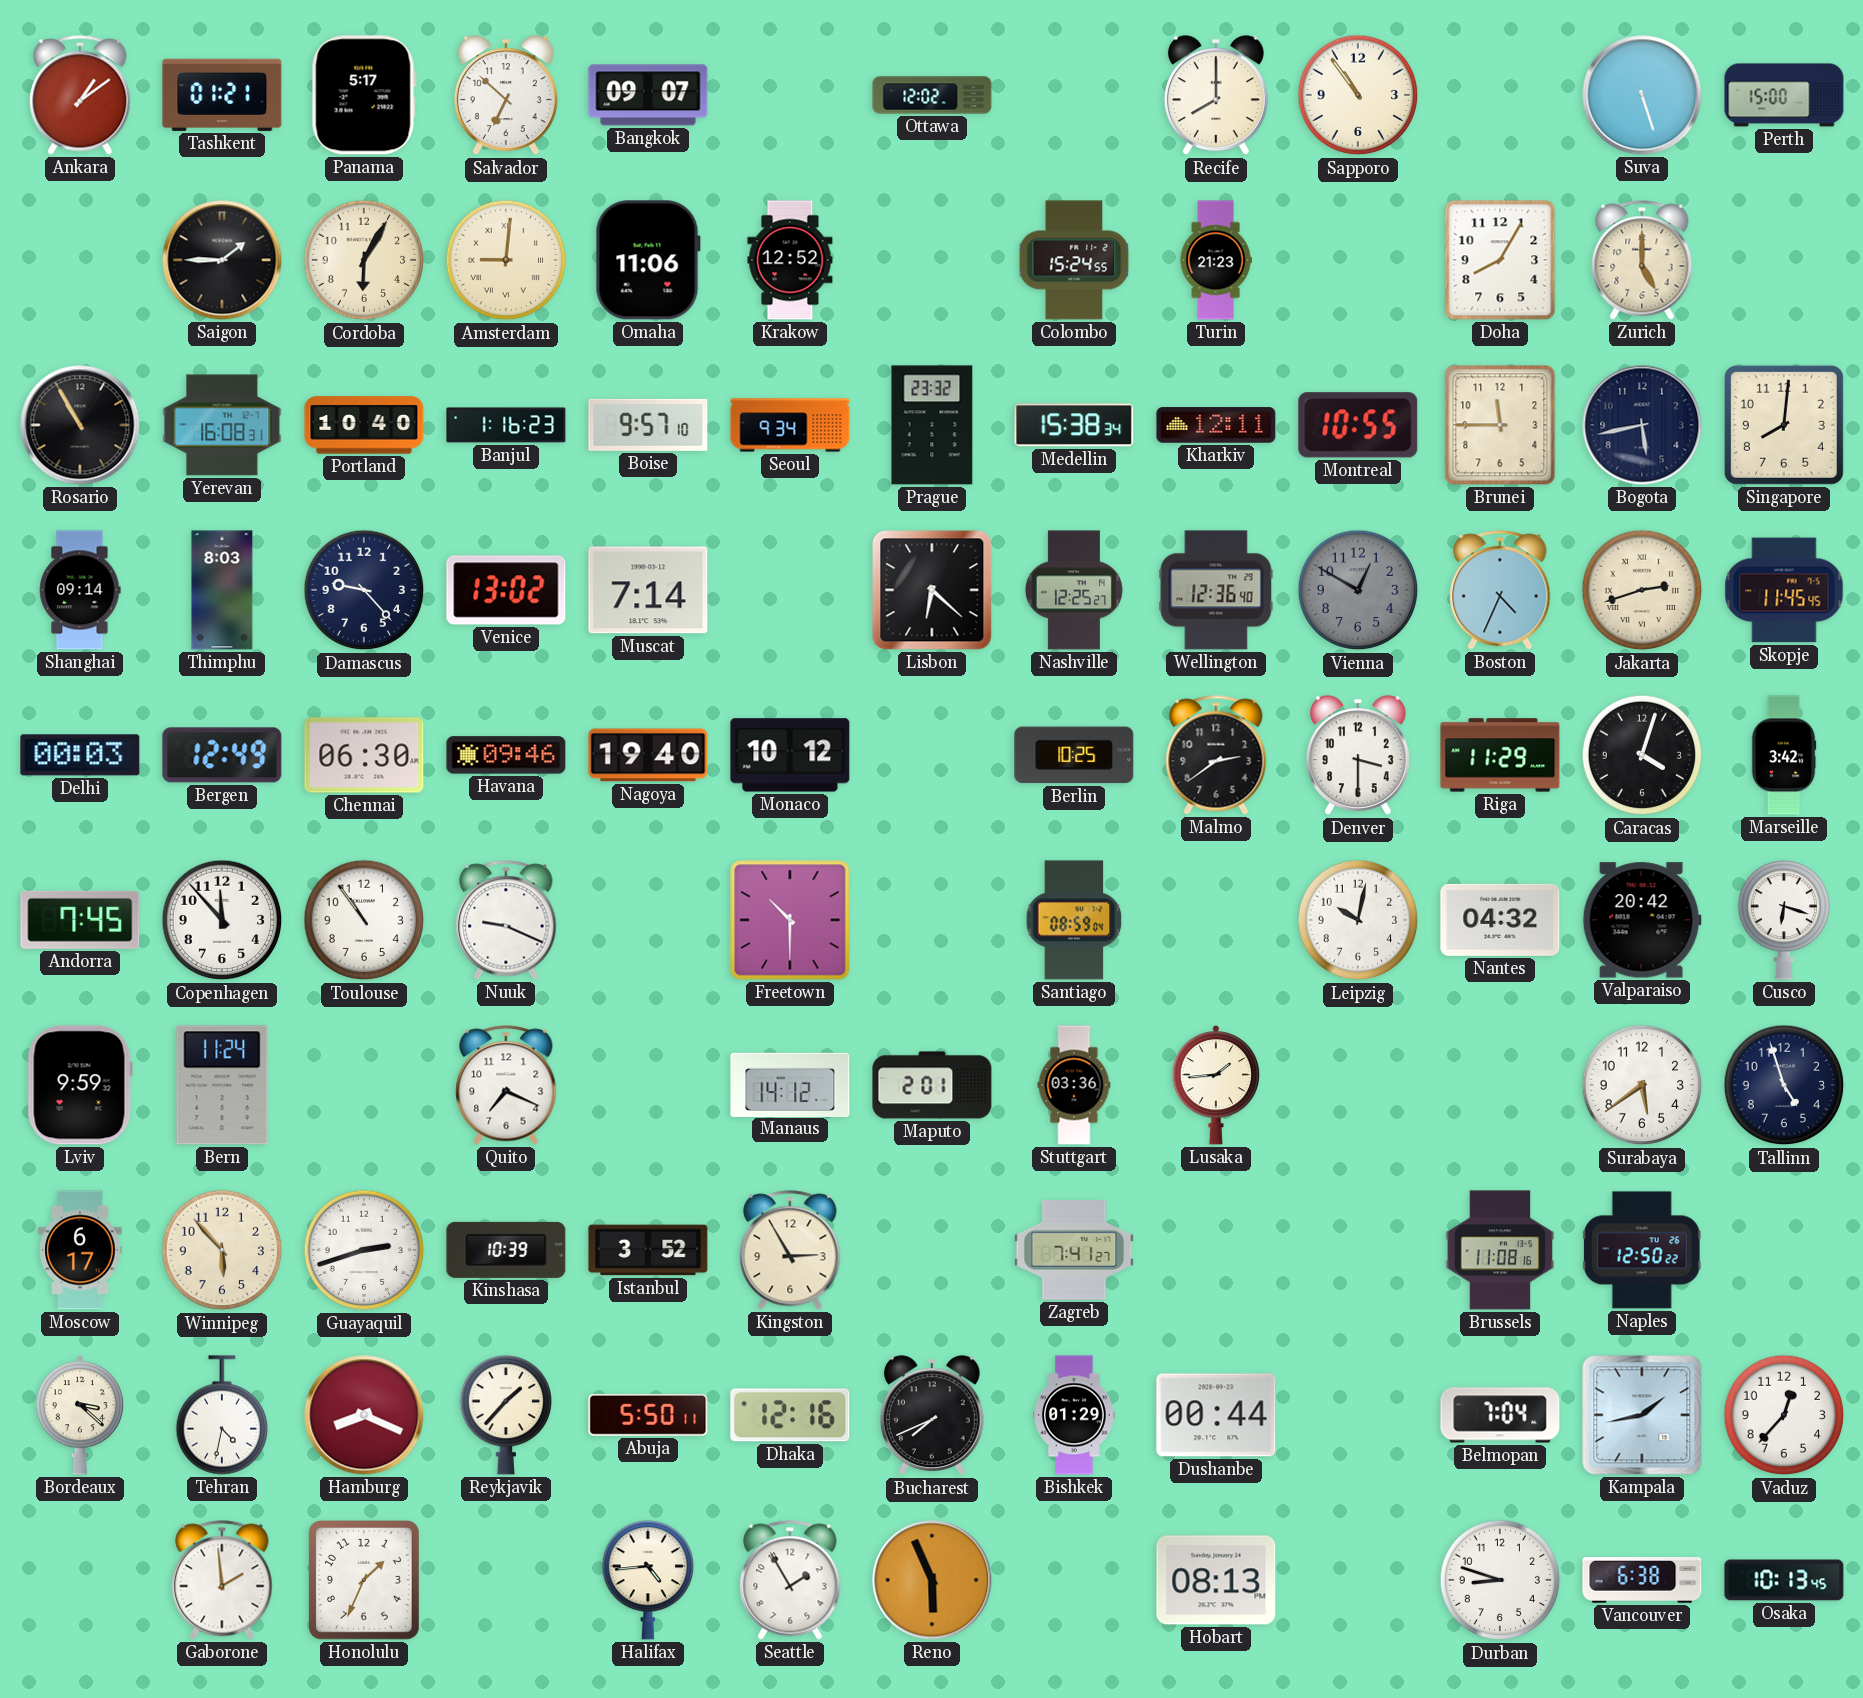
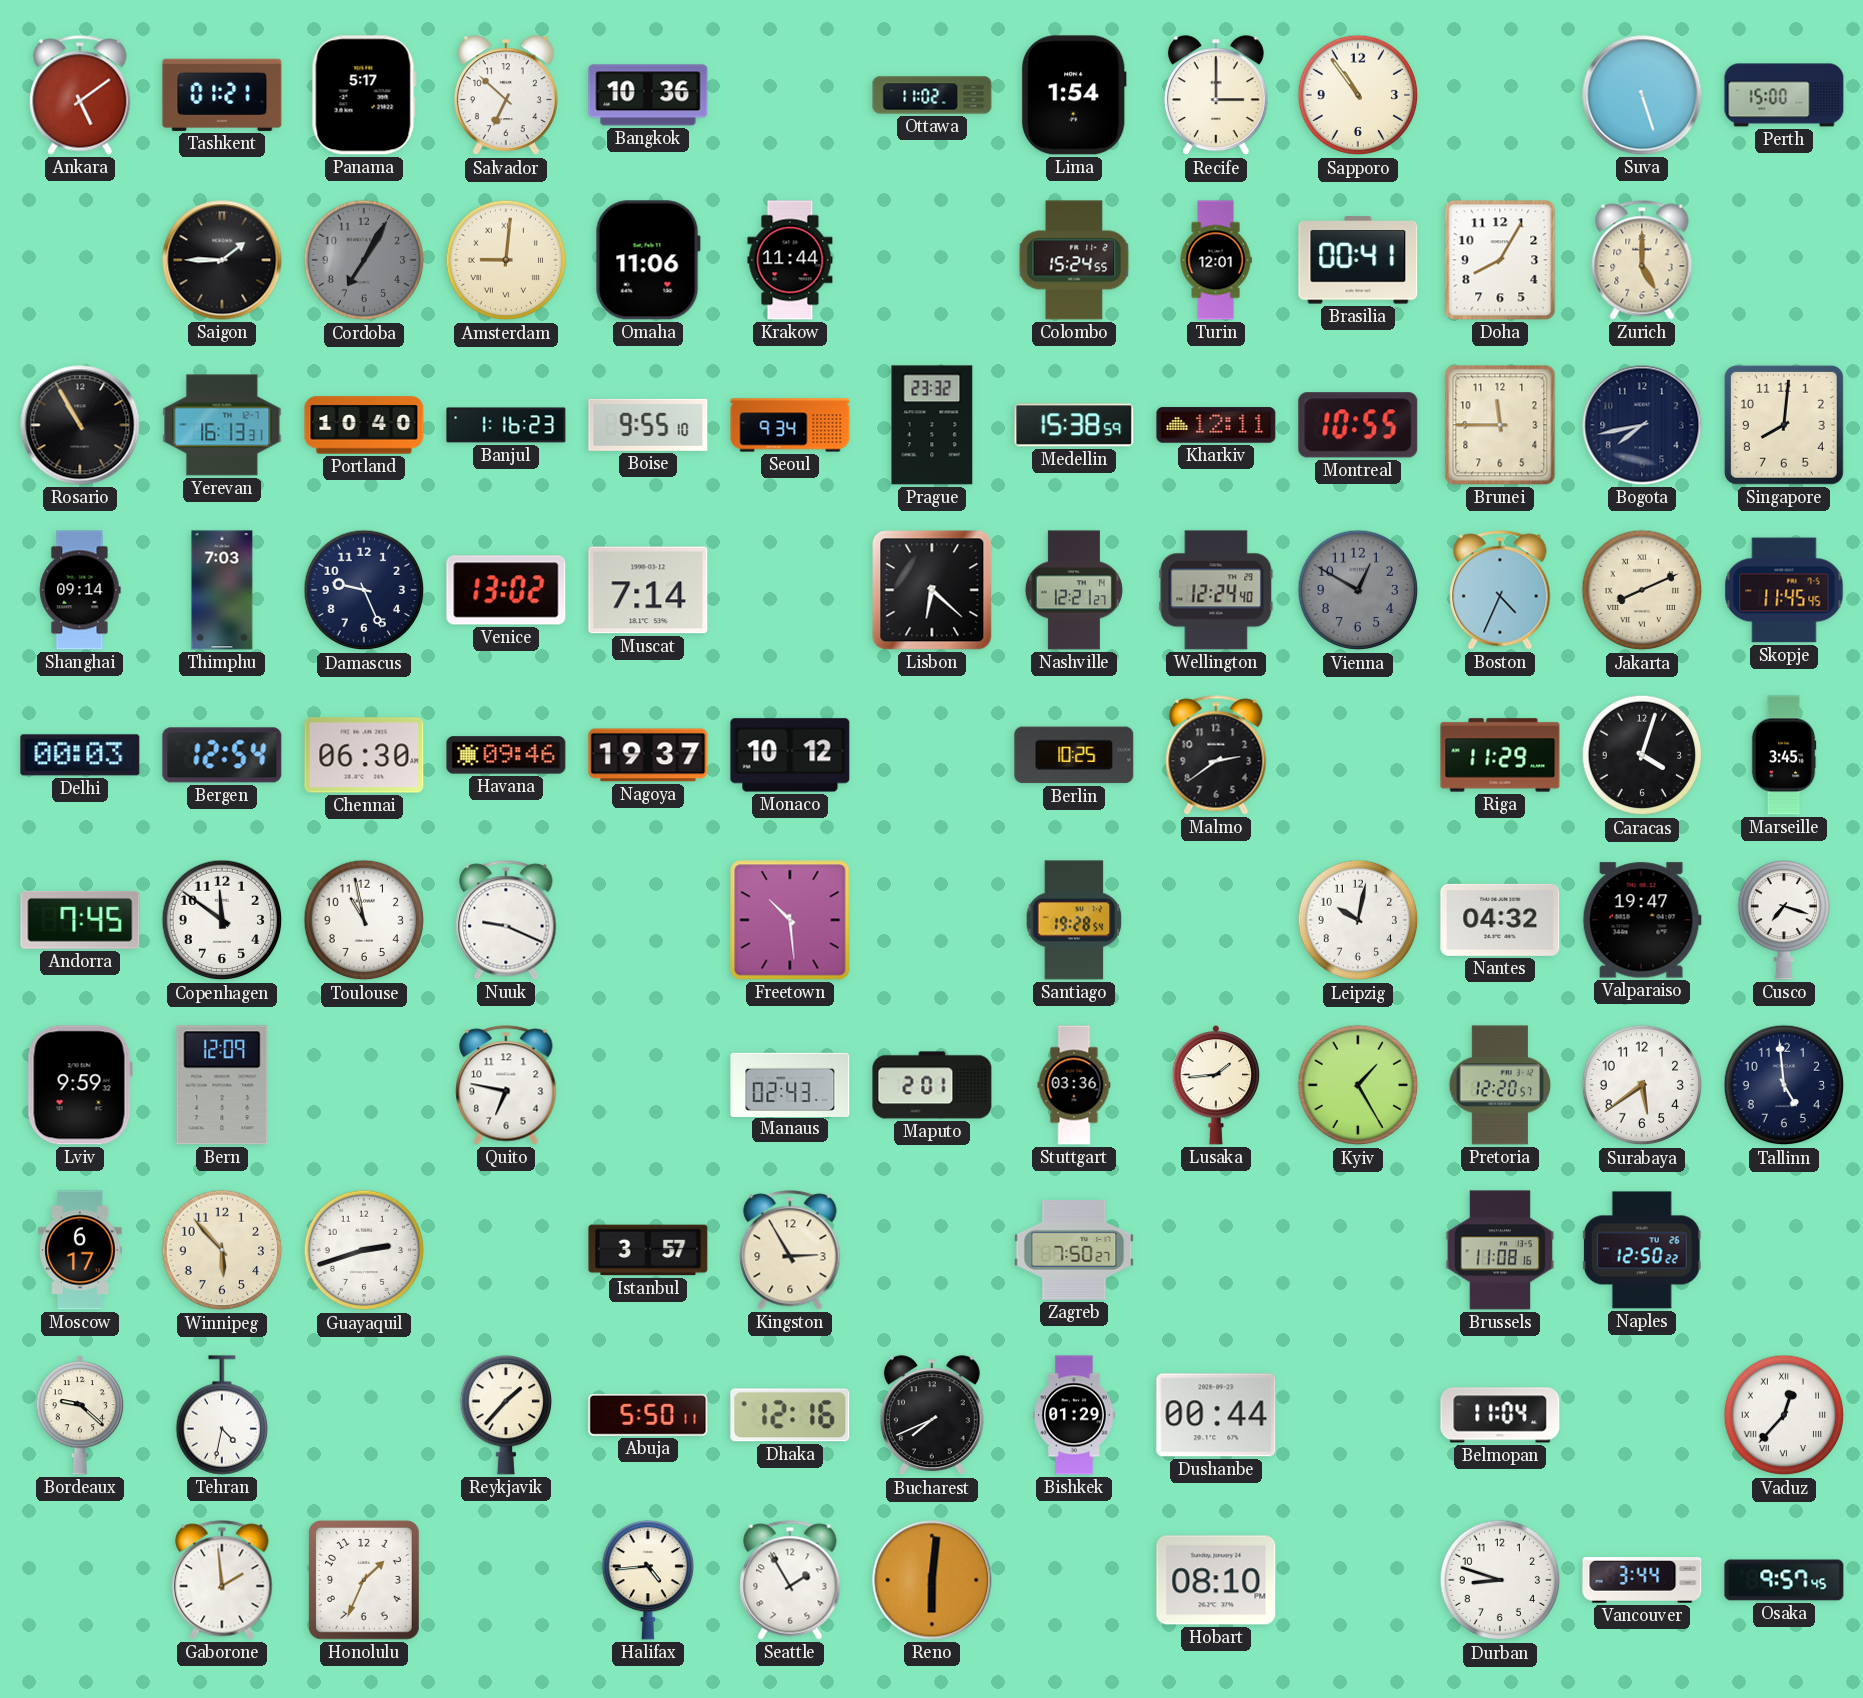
Ankara: 1:09 -> 5:09
Bangkok: 09:07 -> 10:36
Ottawa: 12:02 -> 11:02
Lima: none -> 1:54
Recife: 8:00 -> 3:00
Cordoba: 6:05 -> 7:05
Cordoba dial: cream -> grey
Krakow: 12:52 -> 11:44
Turin: 21:23 -> 12:01
Brasilia: none -> 00:41
Yerevan: 16:08 -> 16:13
Boise: 9:57 -> 9:55
Medellin: 15:38:34 -> 15:38:59
Bogota: 5:43 -> 7:43
Thimphu: 8:03 -> 7:03
Damascus: 9:23 -> 9:26
Nashville: 12:25 -> 12:21
Wellington: 12:36 -> 12:24
Jakarta: 2:42 -> 8:11
Bergen: 12:49 -> 12:54
Nagoya: 19:40 -> 19:37
Denver: 3:30 -> none
Marseille: 3:42 -> 3:45
Copenhagen: 11:53 -> 11:51
Toulouse: 10:54 -> 10:58
Freetown: 10:30 -> 10:29
Santiago: 08:59 -> 19:28
Valparaiso: 20:42 -> 19:47
Cusco: 6:18 -> 7:18
Bern: 11:24 -> 12:09
Quito: 7:19 -> 6:47
Manaus: 14:12 -> 02:43
Kyiv: none -> 1:25
Pretoria: none -> 12:20
Tallinn: 4:57 -> 4:59
Kinshasa: 10:39 -> none
Istanbul: 3:52 -> 3:57
Zagreb: 7:41 -> 7:50
Bordeaux: 3:22 -> 9:22
Hamburg: 8:19 -> none
Belmopan: 7:04 -> 11:04
Kampala: 1:43 -> none
Vaduz numerals: Arabic -> Roman
Reno: 5:56 -> 6:01
Hobart: 08:13 -> 08:10
Vancouver: 6:38 -> 3:44
Osaka: 10:13 -> 9:57
